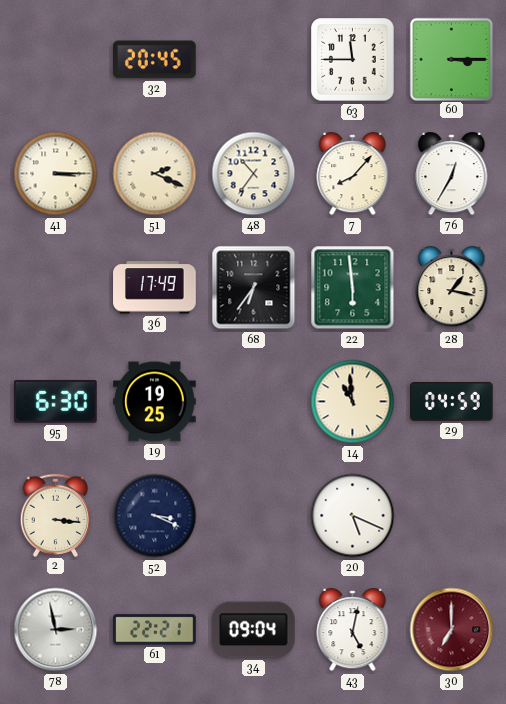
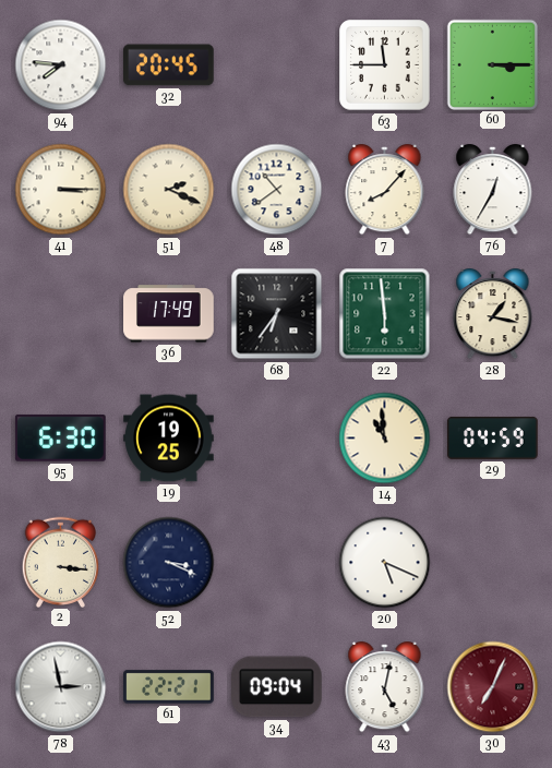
94: none -> 7:46
48: 10:36 -> 10:39
30: 7:00 -> 7:04
